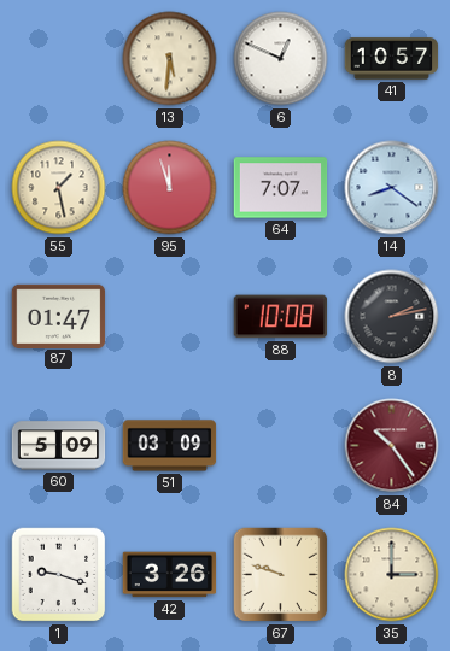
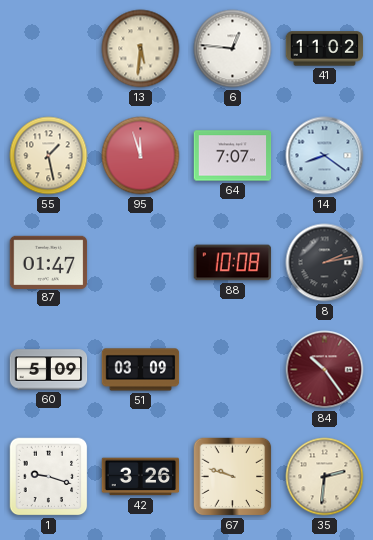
6: 12:49 -> 12:46
41: 10:57 -> 11:02
35: 3:00 -> 2:31
